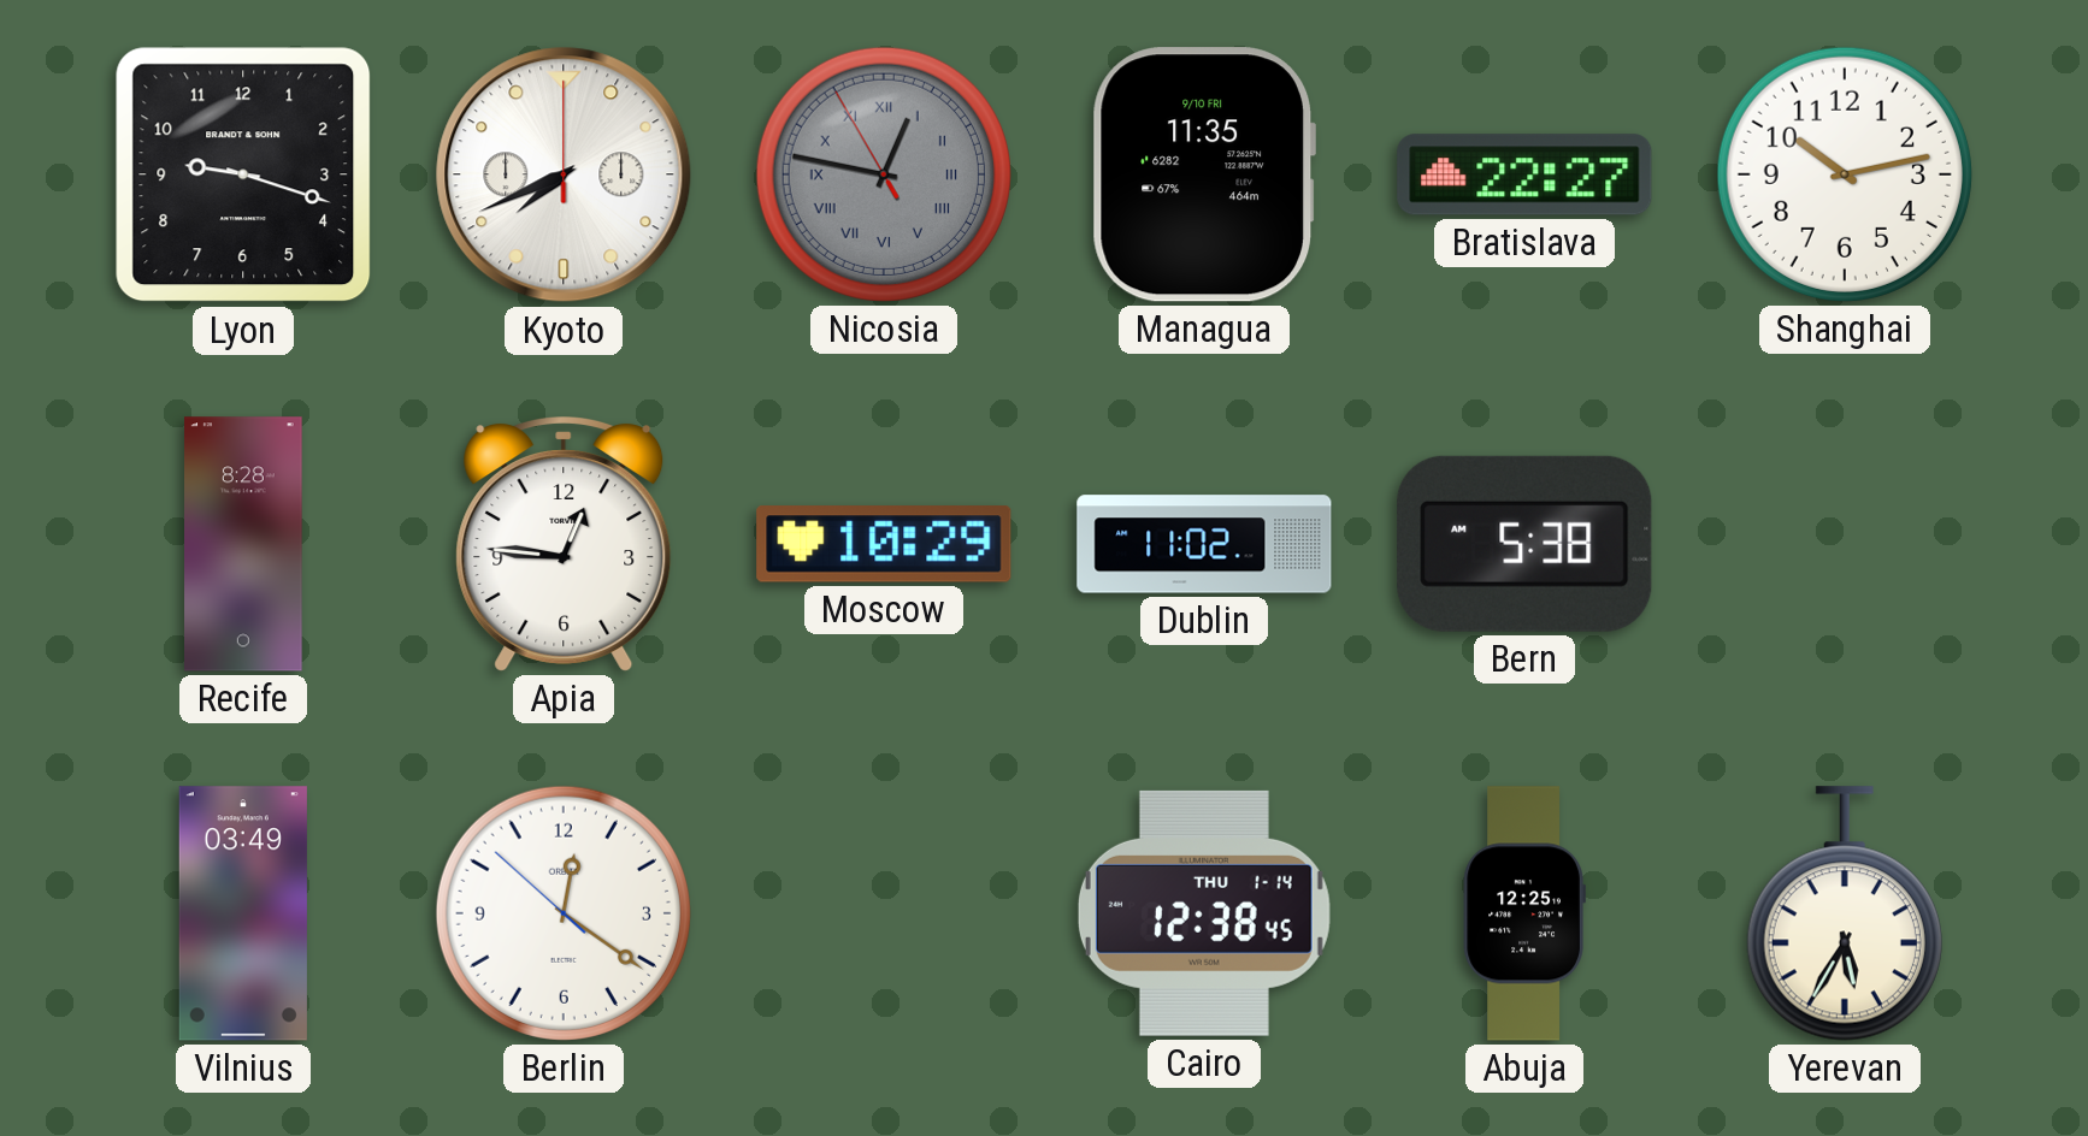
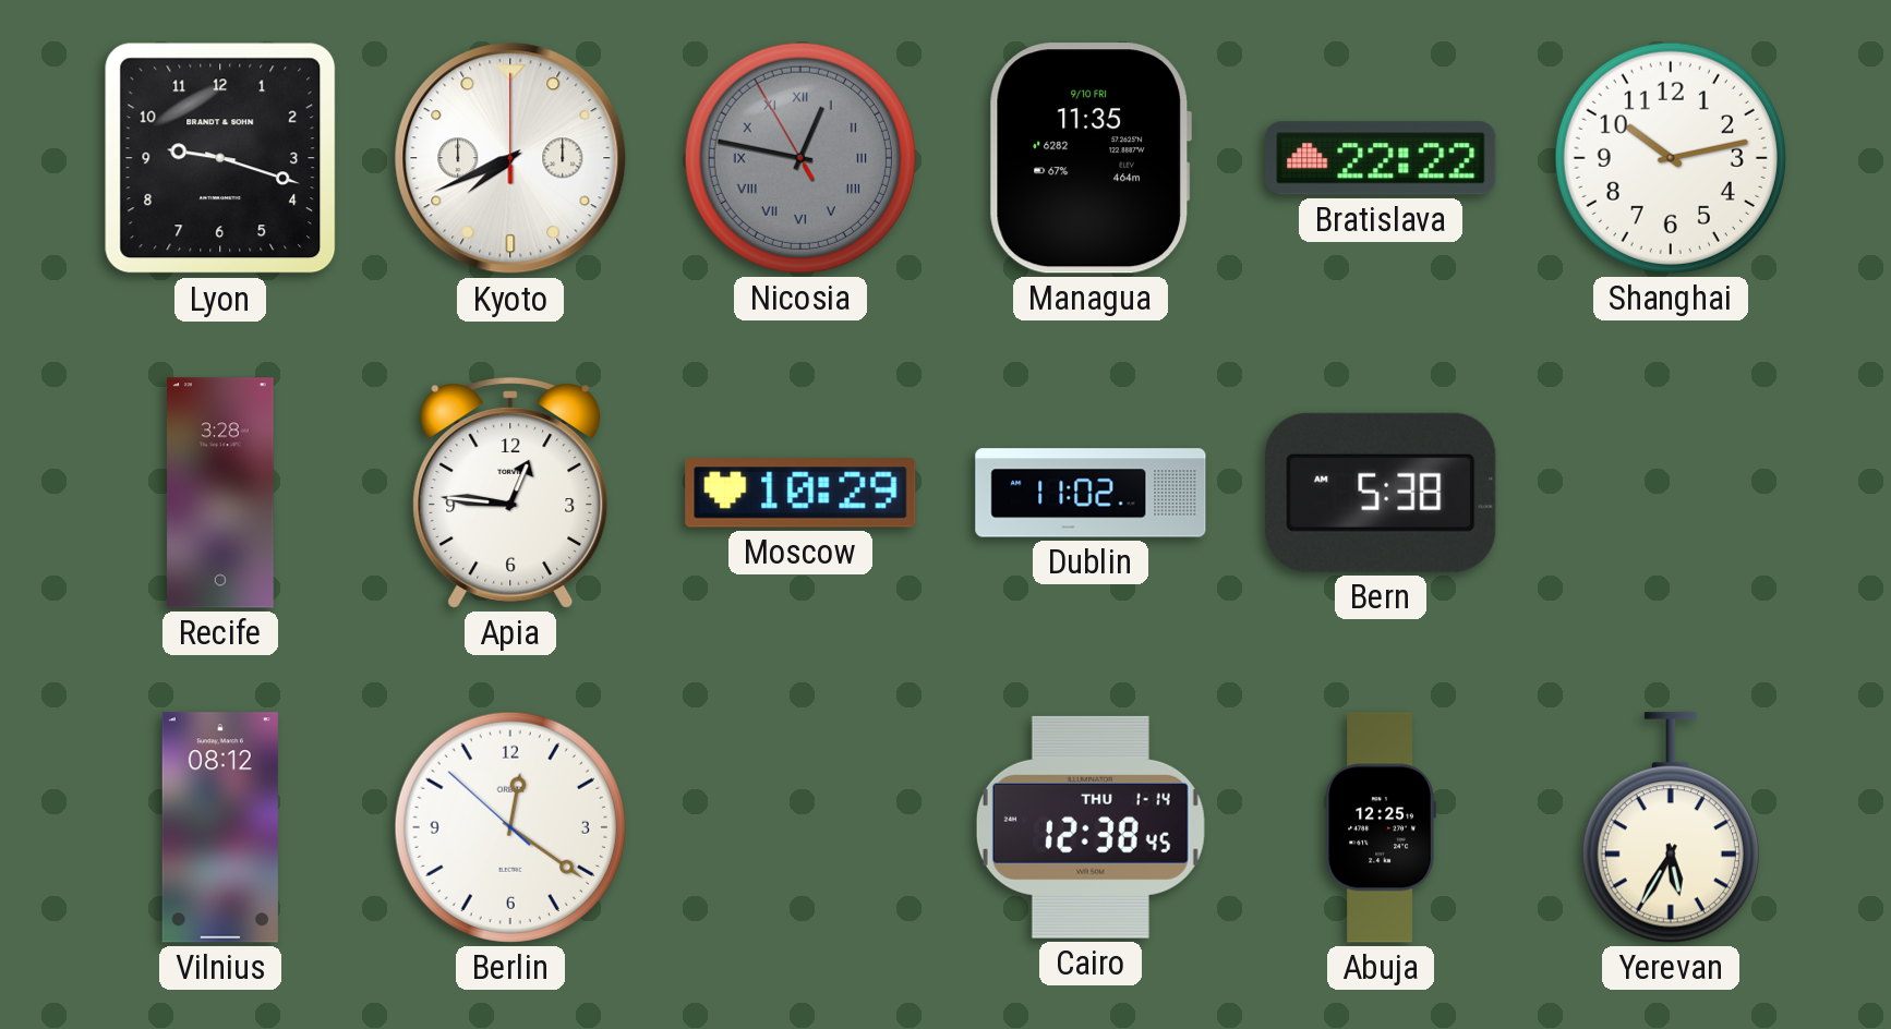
Bratislava: 22:27 -> 22:22
Recife: 8:28 -> 3:28
Vilnius: 03:49 -> 08:12
